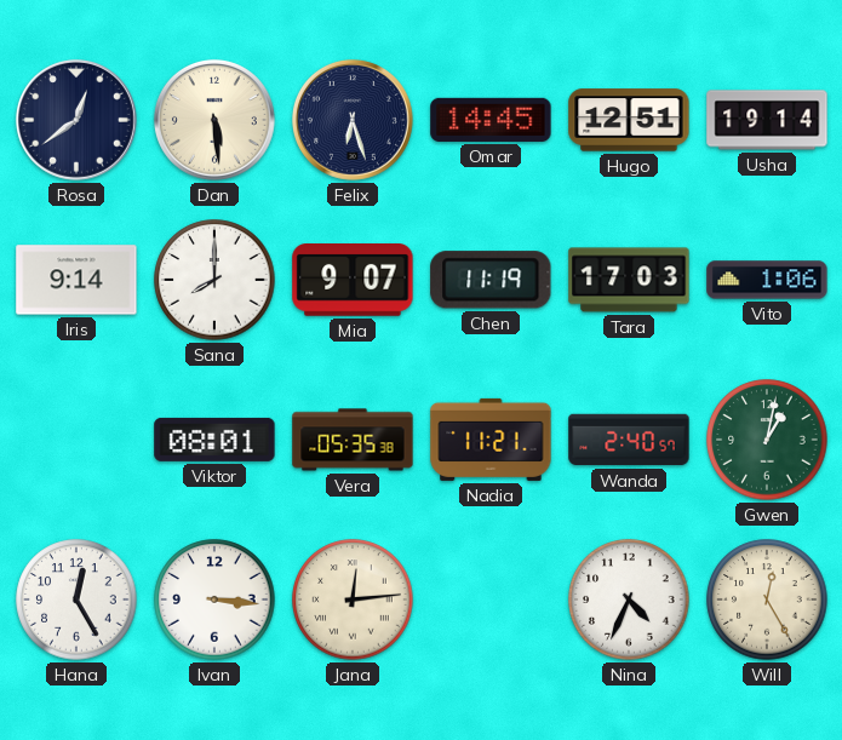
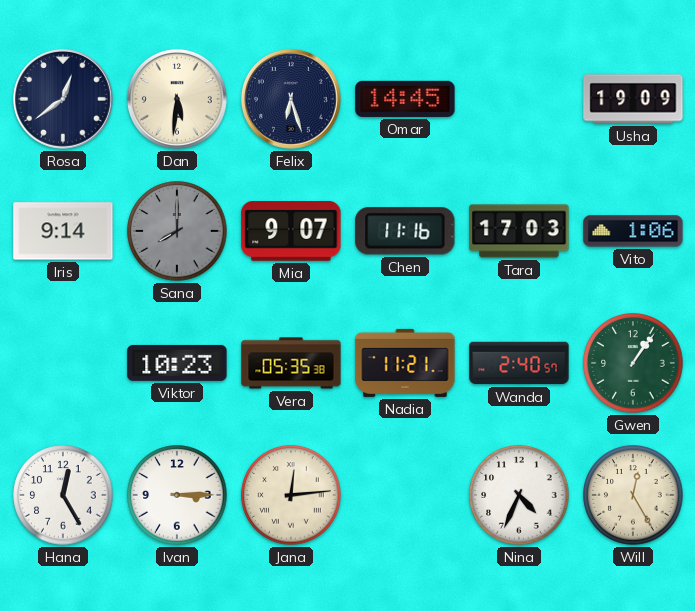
Dan: 5:29 -> 5:31
Hugo: 12:51 -> none
Usha: 19:14 -> 19:09
Sana dial: white -> grey
Chen: 11:19 -> 11:16
Viktor: 08:01 -> 10:23
Gwen: 1:02 -> 1:06
Ivan: 3:16 -> 3:15
